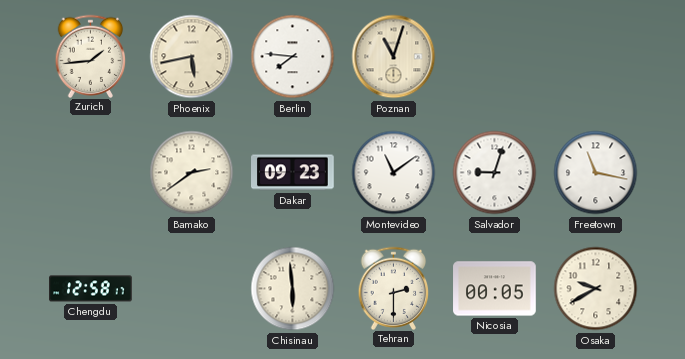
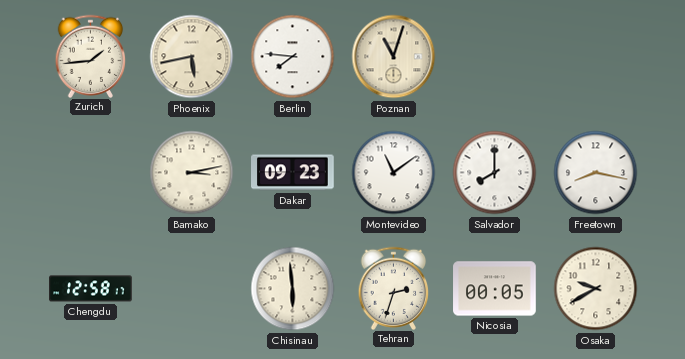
Bamako: 2:39 -> 3:13
Salvador: 9:03 -> 8:00
Freetown: 11:17 -> 8:17
Tehran: 2:30 -> 2:33
